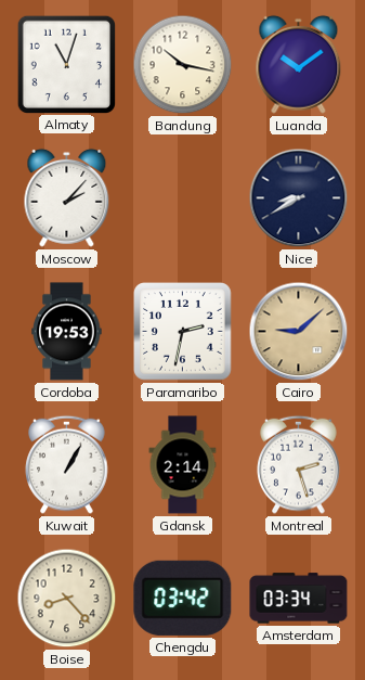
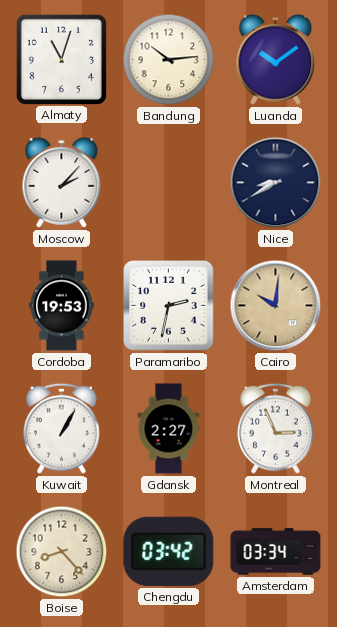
Bandung: 10:17 -> 10:14
Cairo: 9:08 -> 10:01
Gdansk: 2:14 -> 2:27
Montreal: 2:27 -> 2:56
